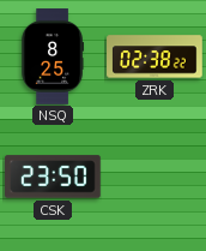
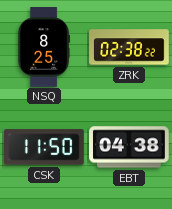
CSK: 23:50 -> 11:50
EBT: none -> 04:38
